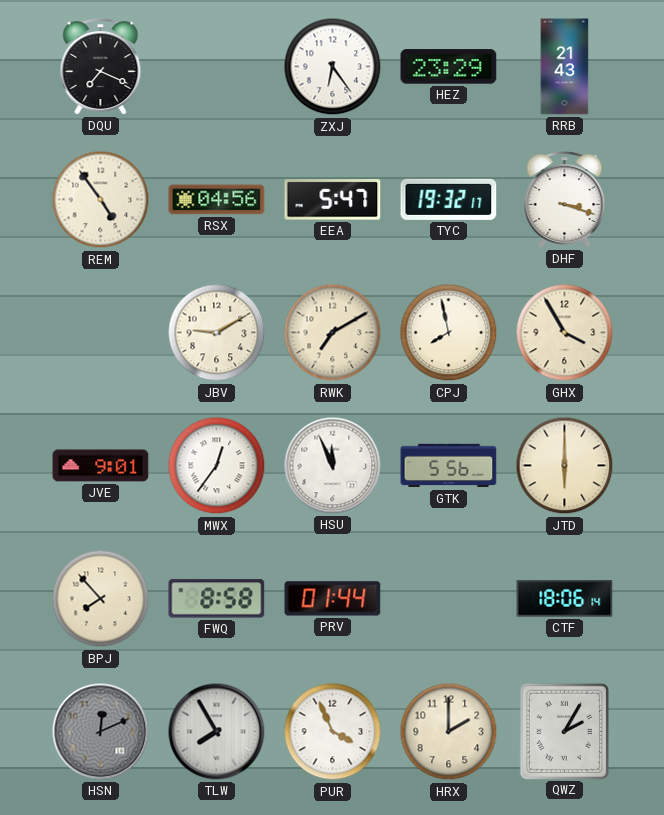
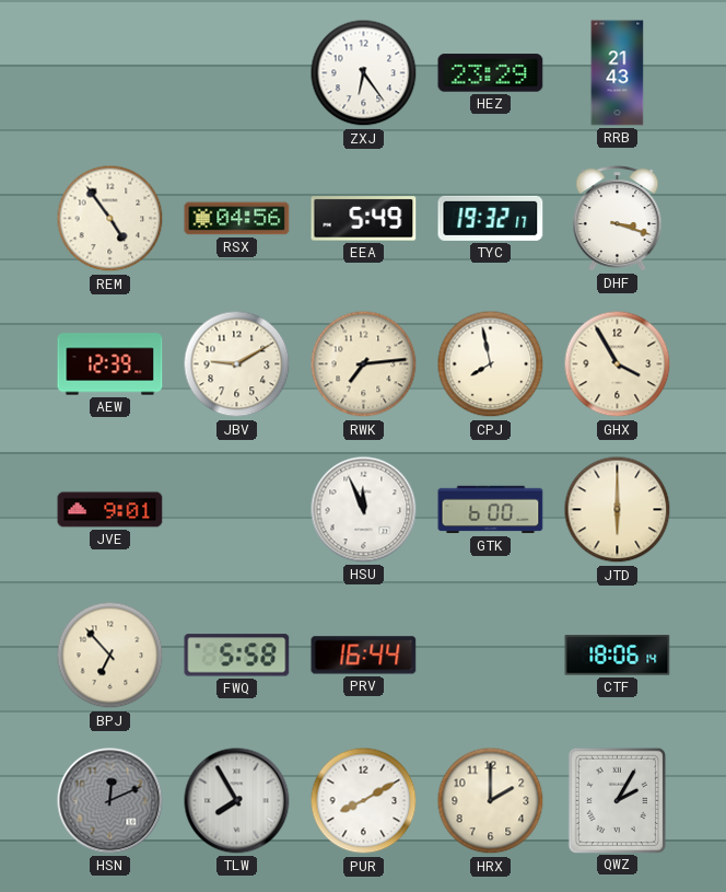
DQU: 7:19 -> none
EEA: 5:47 -> 5:49
AEW: none -> 12:39
RWK: 7:10 -> 7:14
MWX: 12:36 -> none
GTK: 5:56 -> 6:00
BPJ: 7:53 -> 6:53
FWQ: 8:58 -> 5:58
PRV: 01:44 -> 16:44
PUR: 3:56 -> 8:10
